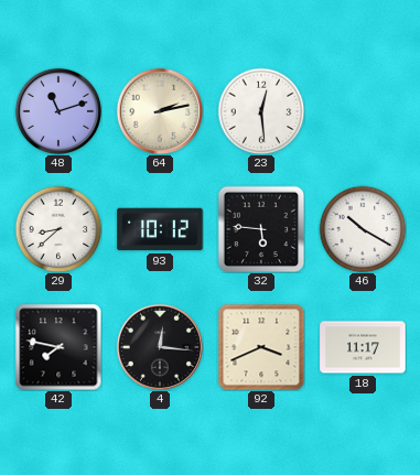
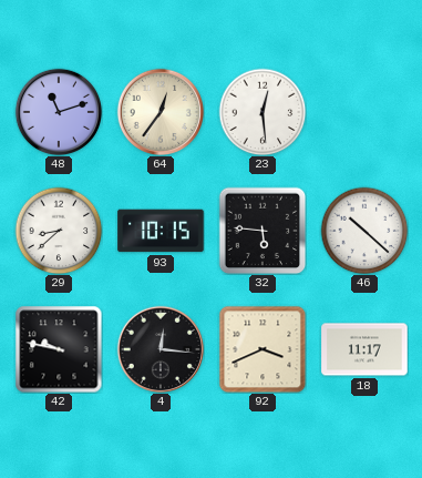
64: 2:13 -> 12:36
93: 10:12 -> 10:15
46: 10:20 -> 10:22
42: 7:47 -> 9:47
